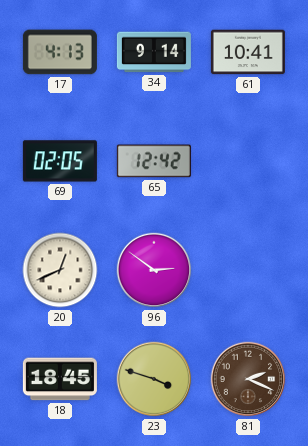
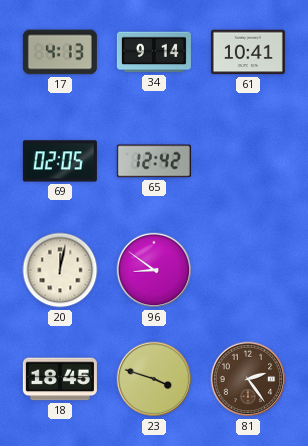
20: 12:41 -> 12:02
96: 2:51 -> 8:51
81: 2:19 -> 2:24
